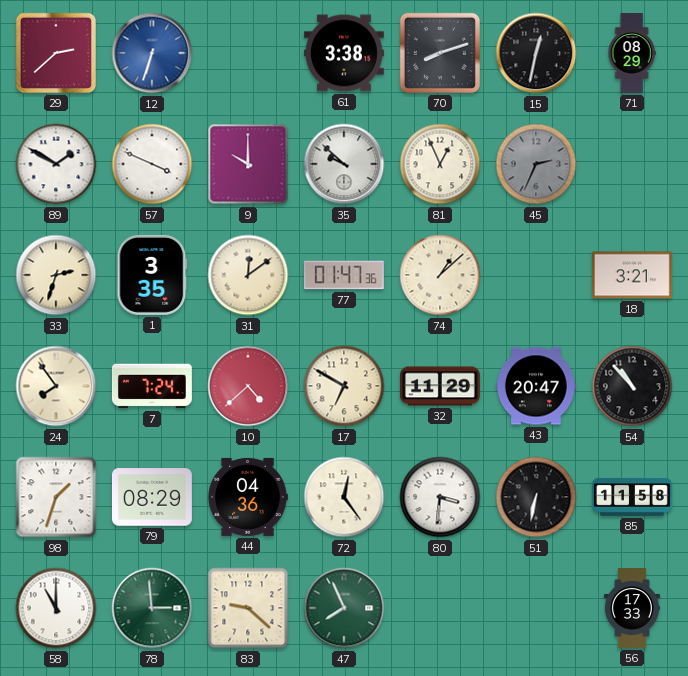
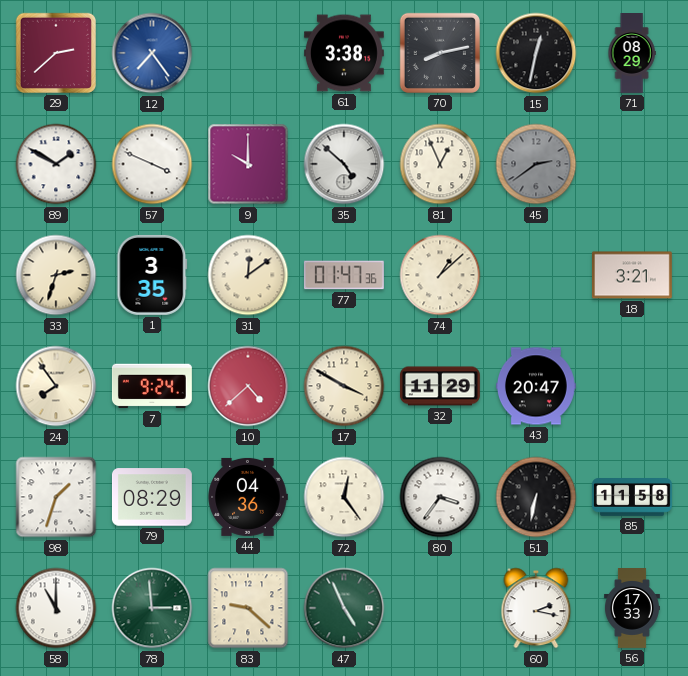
12: 6:33 -> 7:24
70: 8:12 -> 8:13
35: 9:52 -> 4:52
45: 2:34 -> 2:39
7: 7:24 -> 9:24
17: 6:50 -> 3:50
54: 10:53 -> none
80: 3:31 -> 3:36
47: 7:56 -> 4:56
60: none -> 2:17
